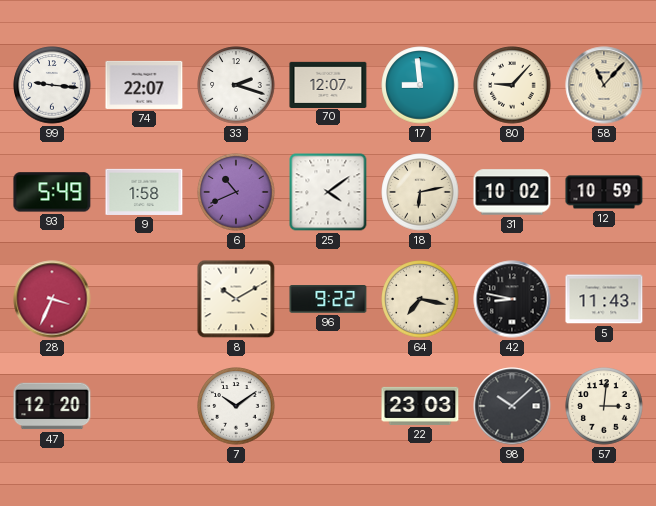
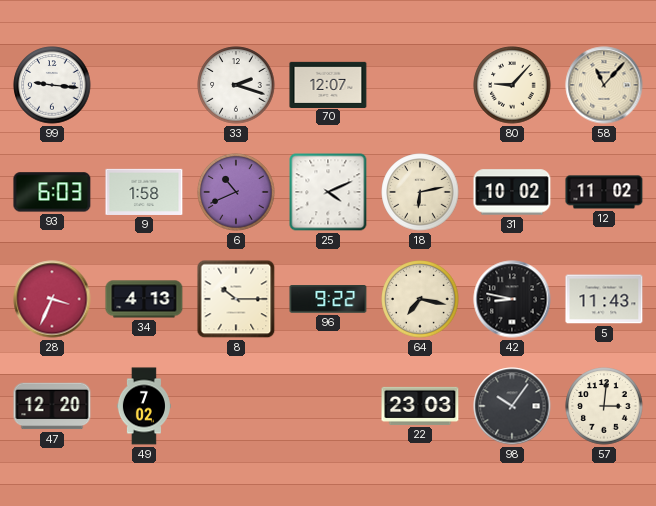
74: 22:07 -> none
17: 8:59 -> none
93: 5:49 -> 6:03
25: 4:09 -> 4:11
12: 10:59 -> 11:02
34: none -> 4:13
8: 10:10 -> 10:15
49: none -> 7:02
7: 10:09 -> none
98: 10:08 -> 10:06
